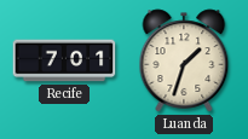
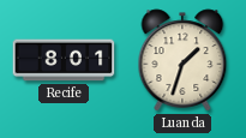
Recife: 7:01 -> 8:01
